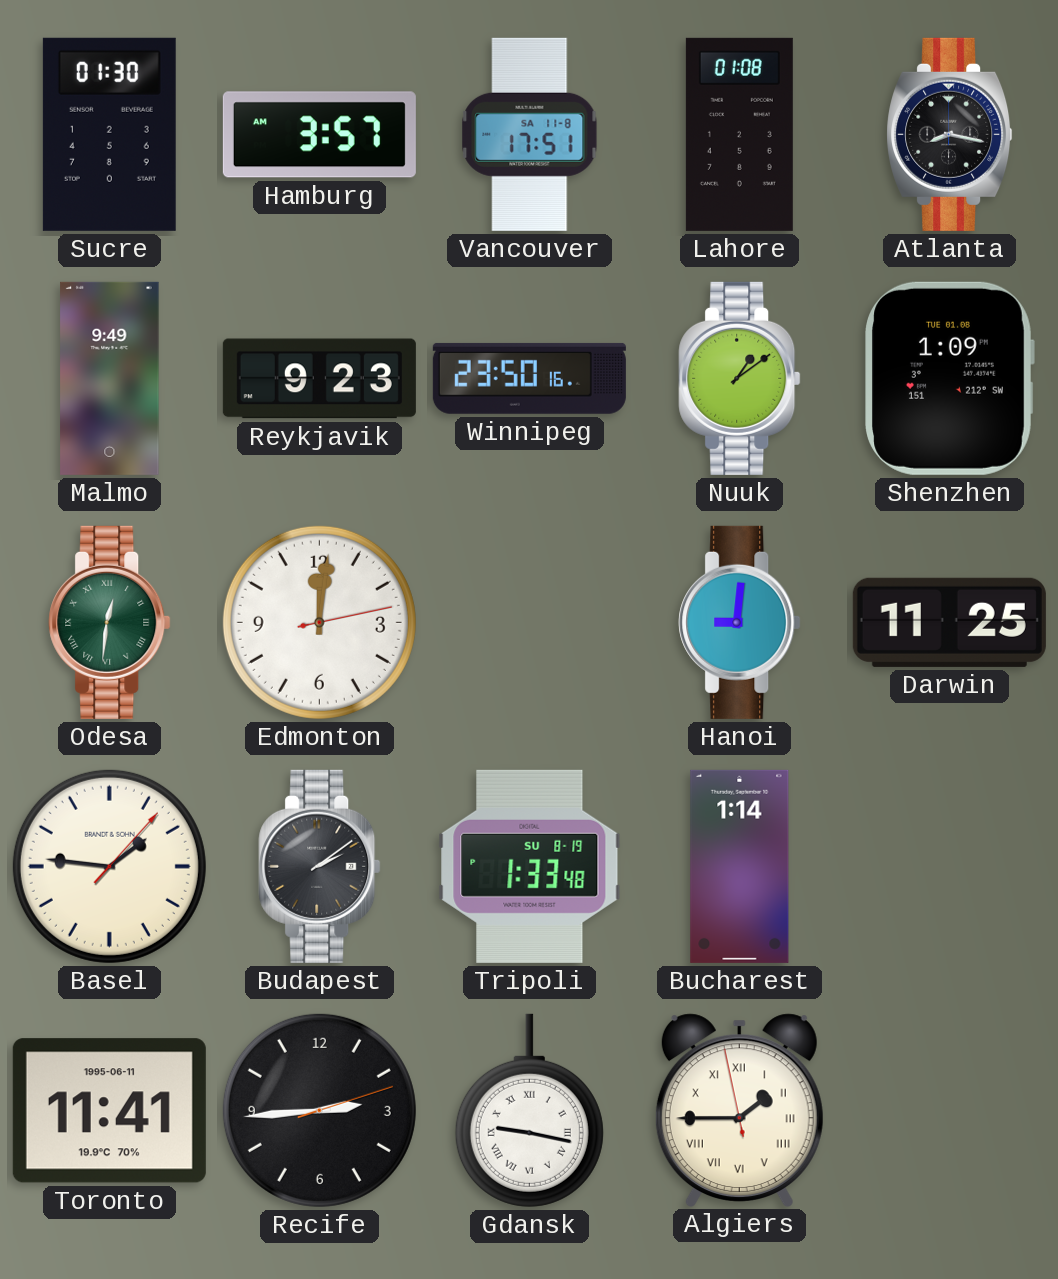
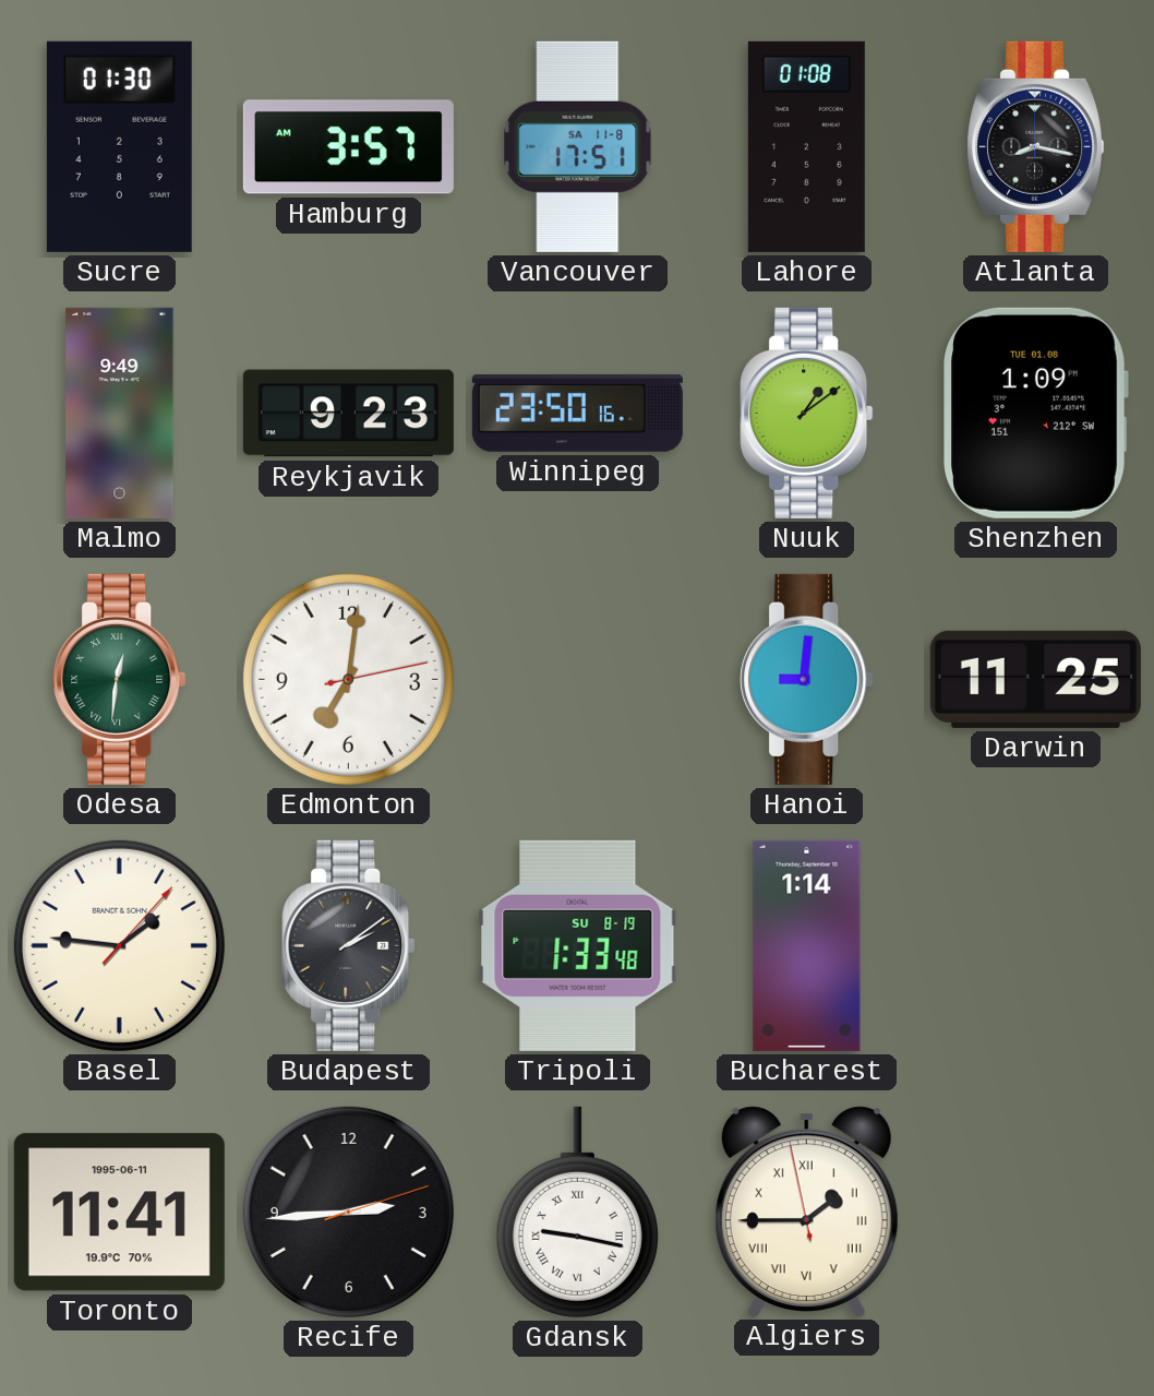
Edmonton: 12:01 -> 7:01
